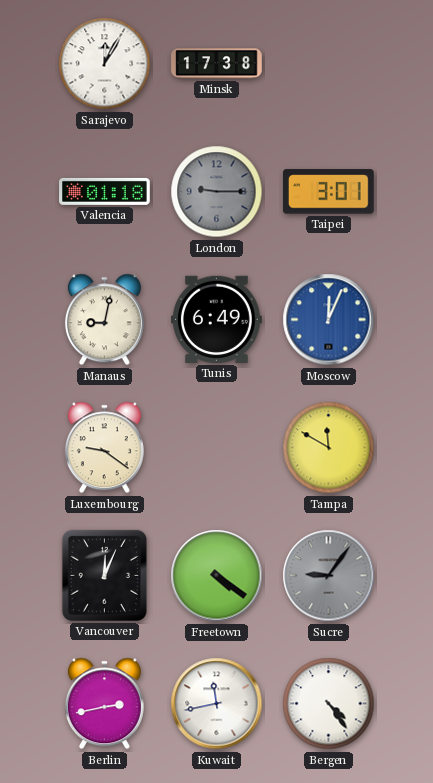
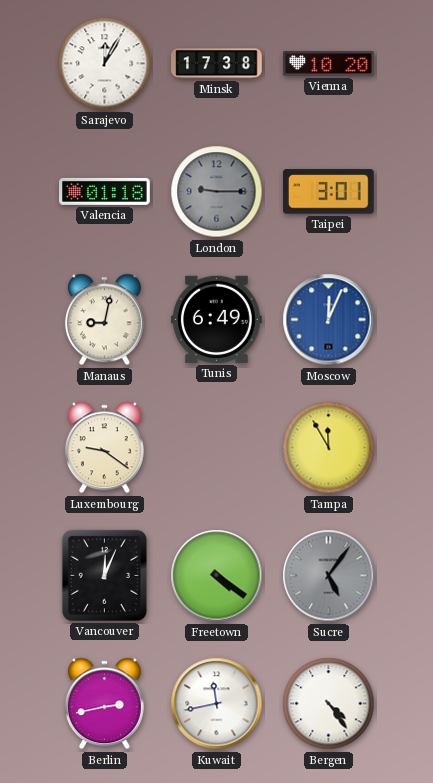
Vienna: none -> 10:20
Tampa: 11:50 -> 11:55
Sucre: 9:06 -> 5:06
